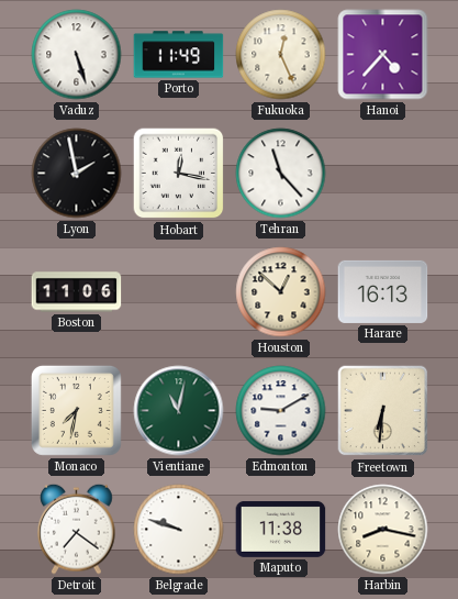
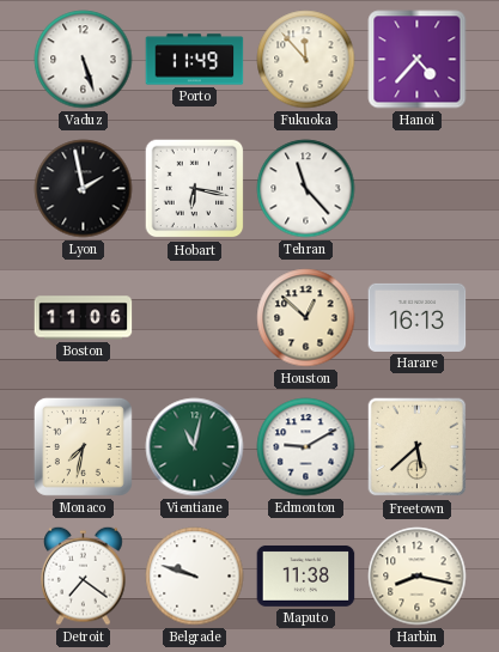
Fukuoka: 12:26 -> 11:53
Hobart: 12:17 -> 6:17
Freetown: 6:31 -> 5:38
